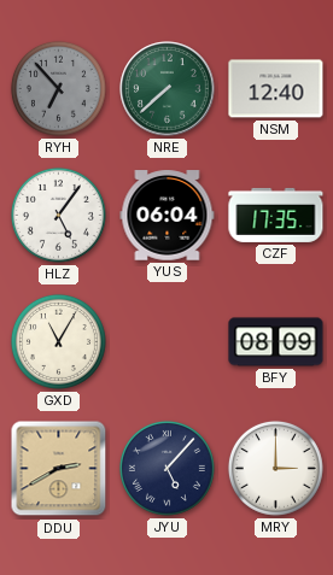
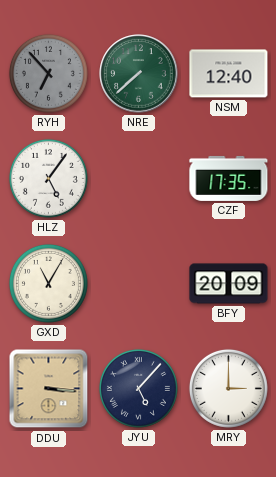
YUS: 06:04 -> none
BFY: 08:09 -> 20:09
DDU: 2:40 -> 3:16
